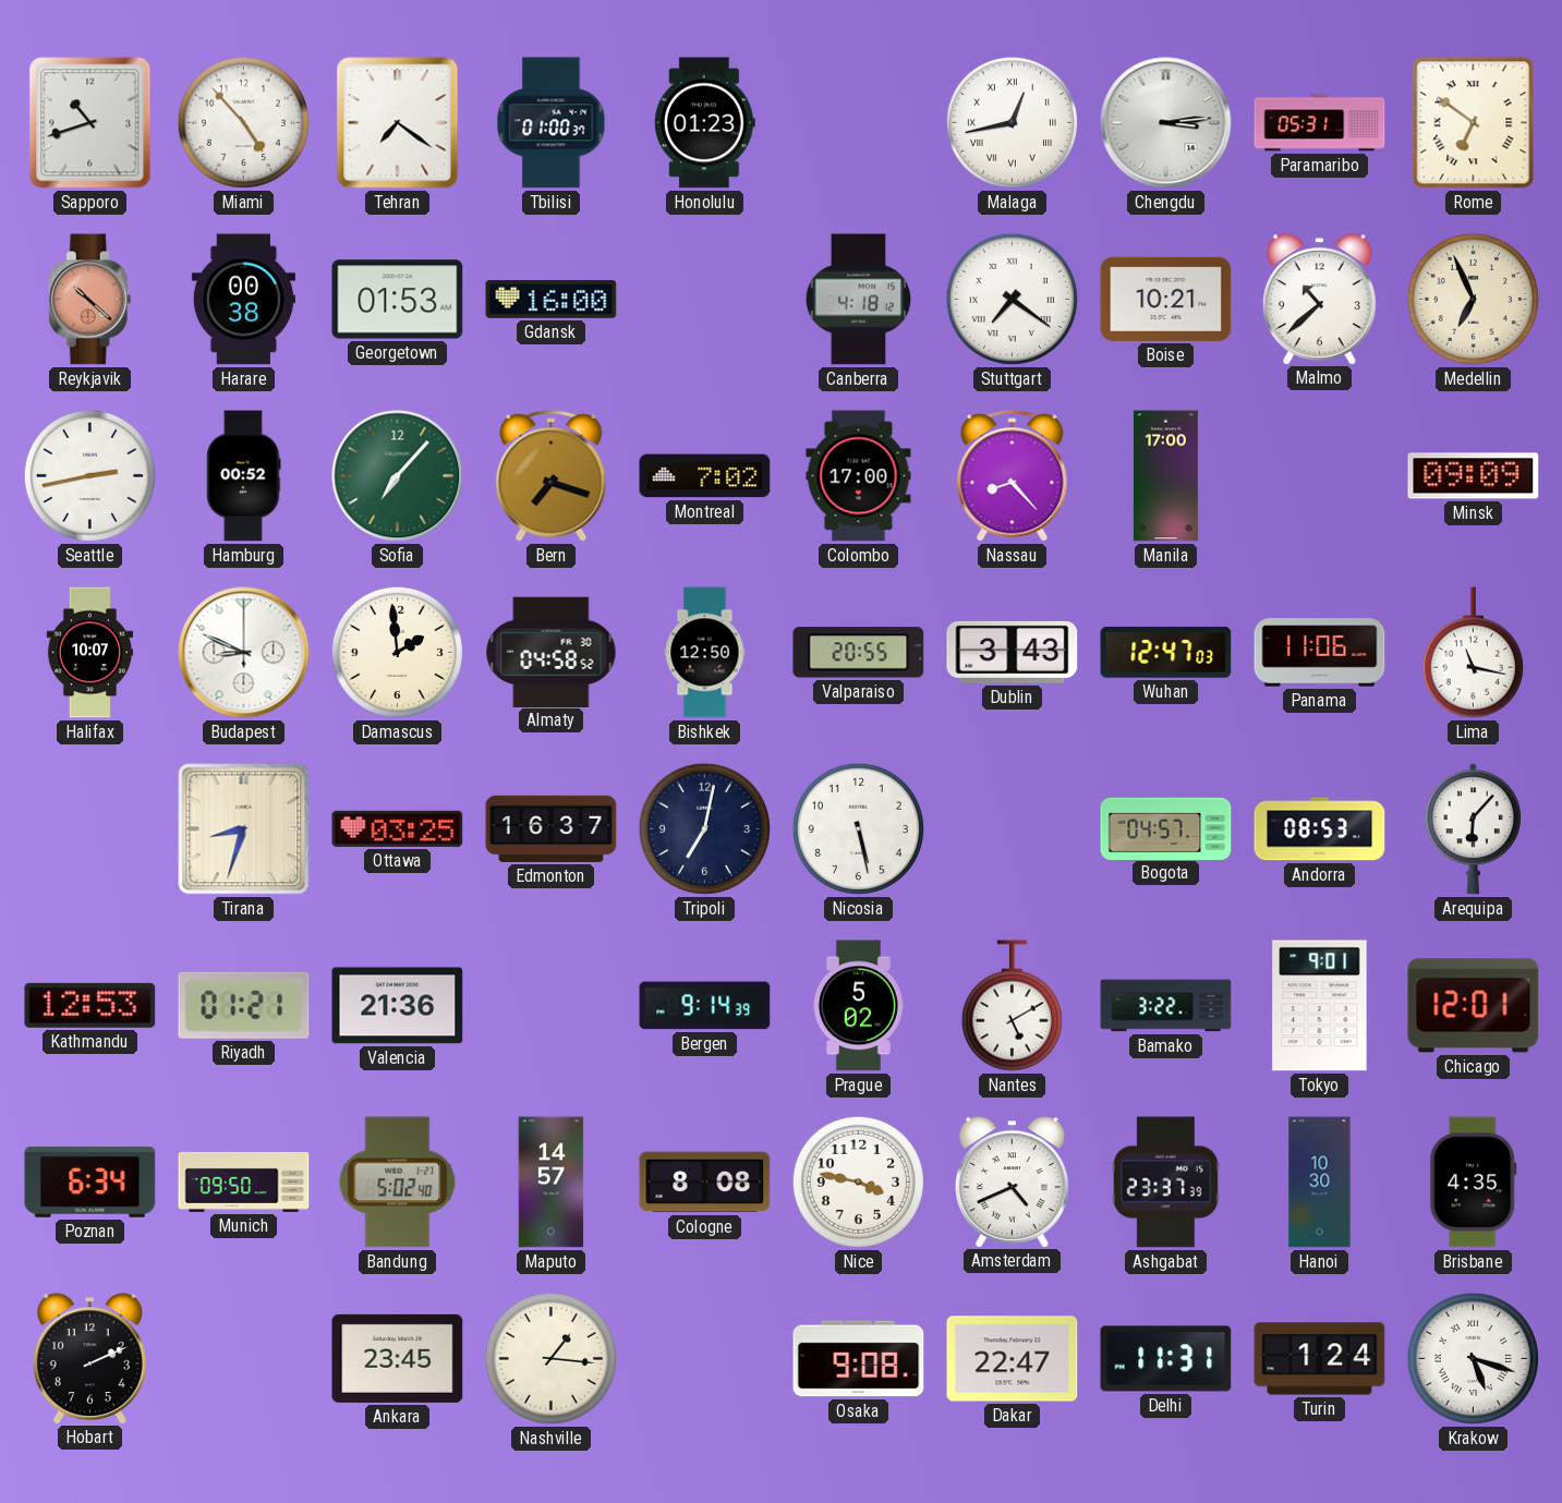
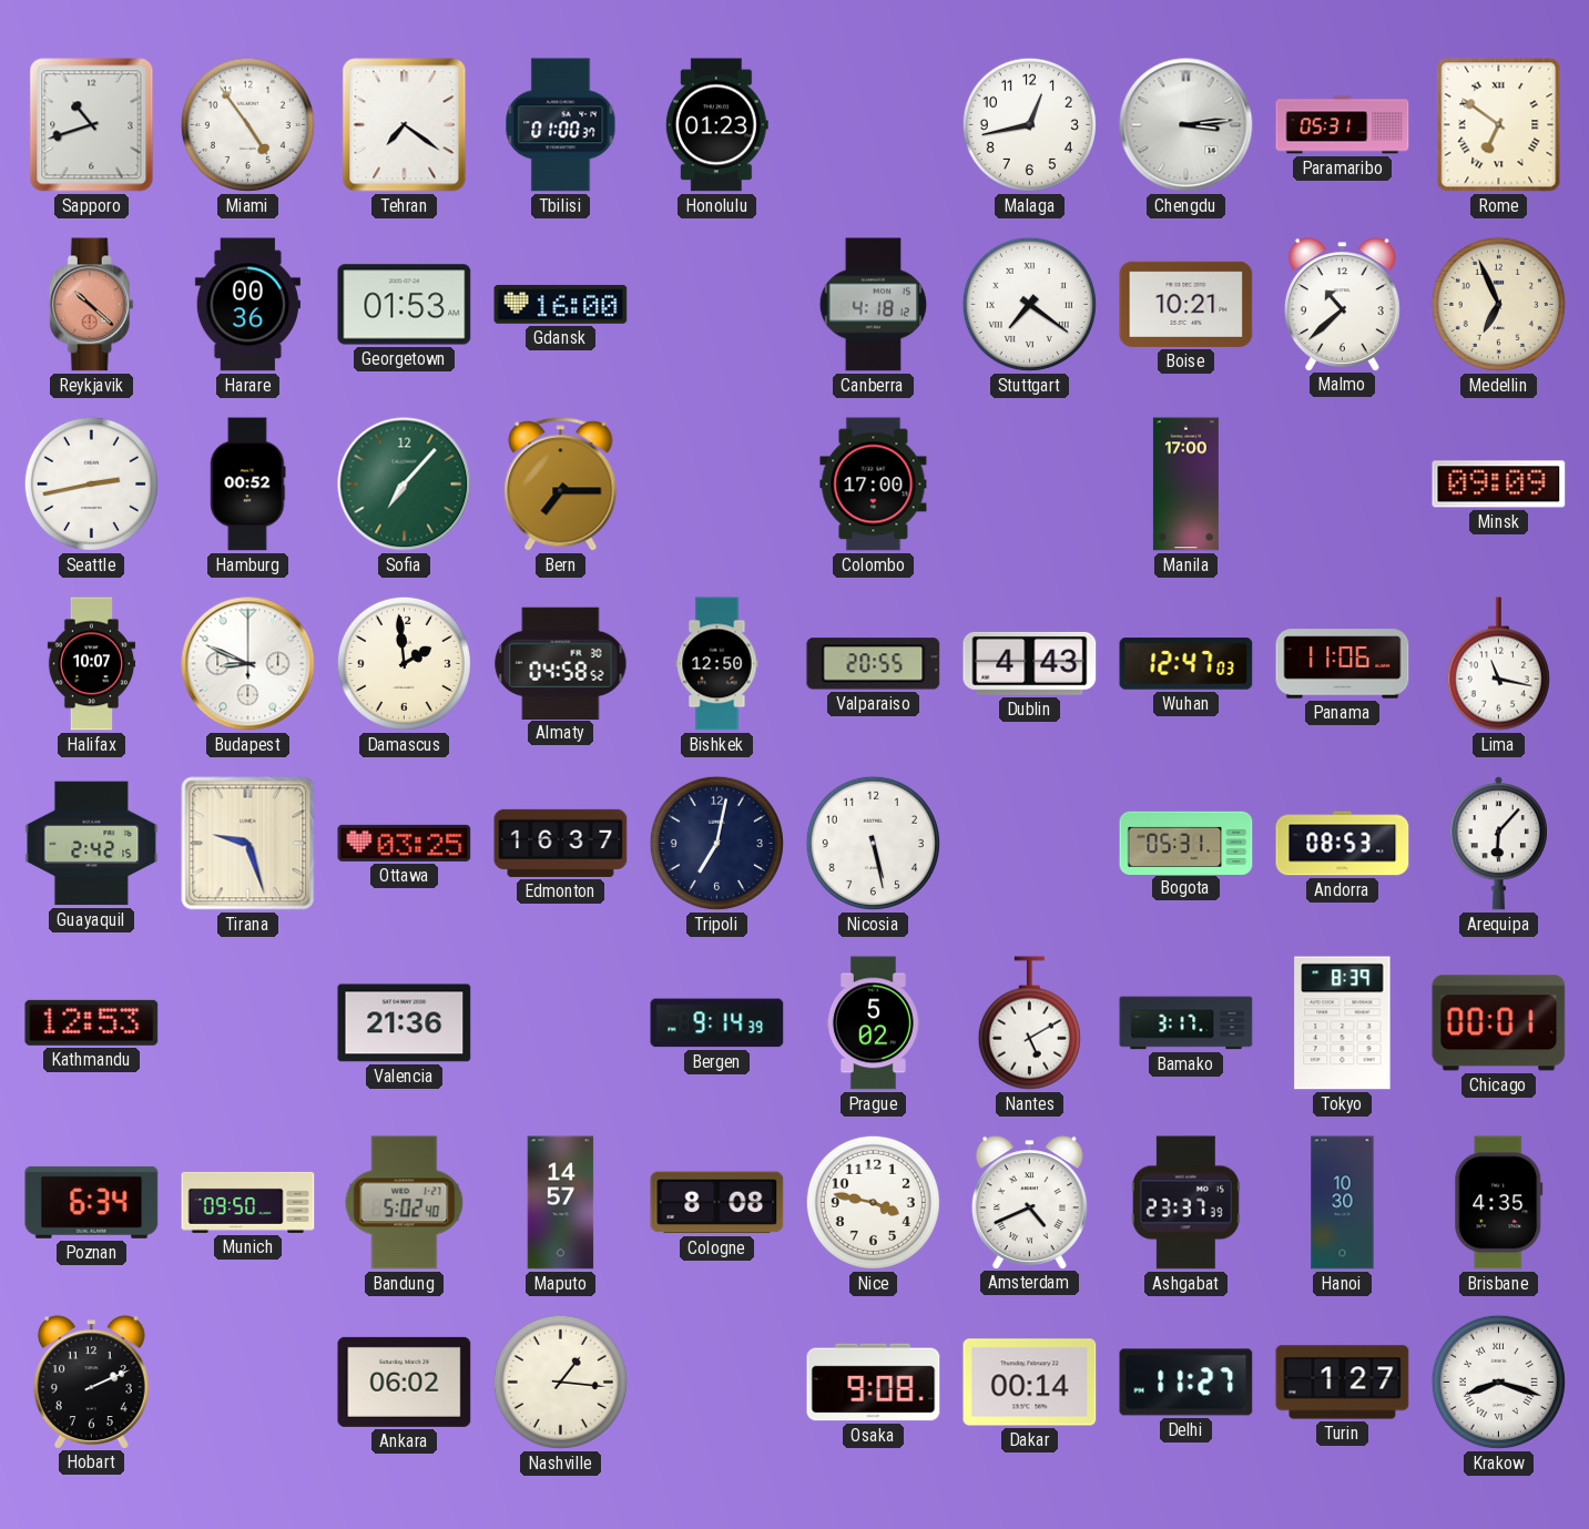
Miami: 4:53 -> 4:54
Malaga numerals: Roman -> Arabic
Harare: 00:38 -> 00:36
Bern: 7:18 -> 7:15
Montreal: 7:02 -> none
Nassau: 8:23 -> none
Dublin: 3:43 -> 4:43
Guayaquil: none -> 2:42
Tirana: 8:33 -> 9:27
Bogota: 04:57 -> 05:31
Riyadh: 01:21 -> none
Bamako: 3:22 -> 3:17
Tokyo: 9:01 -> 8:39
Chicago: 12:01 -> 00:01
Ankara: 23:45 -> 06:02
Dakar: 22:47 -> 00:14
Delhi: 11:31 -> 11:27
Turin: 1:24 -> 1:27
Krakow: 5:18 -> 8:18
